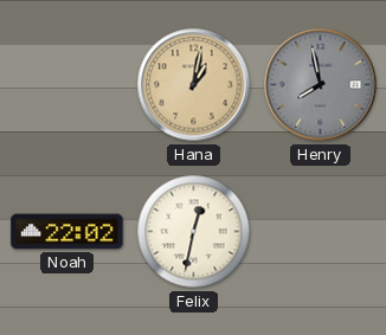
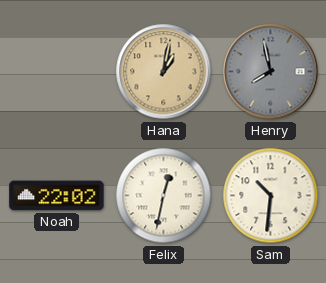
Sam: none -> 10:31
